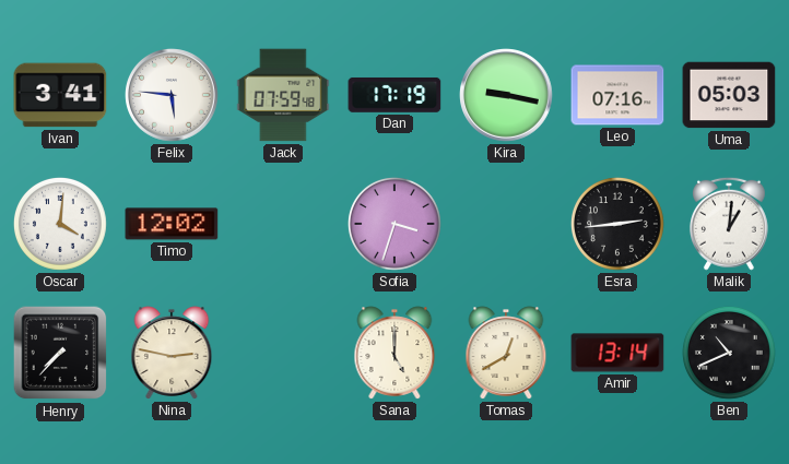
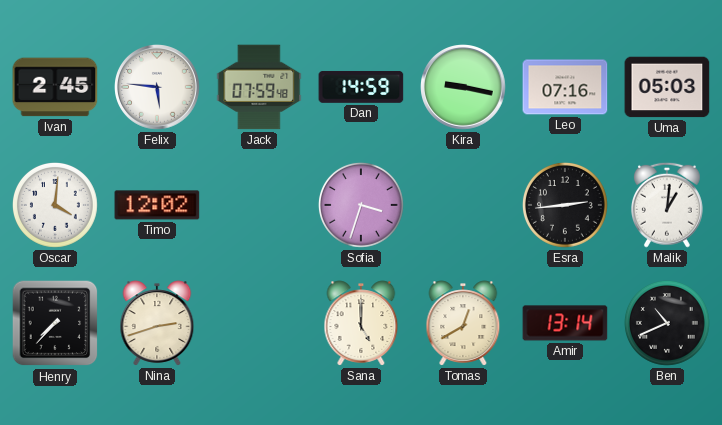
Ivan: 3:41 -> 2:45
Dan: 17:19 -> 14:59
Nina: 2:47 -> 2:42
